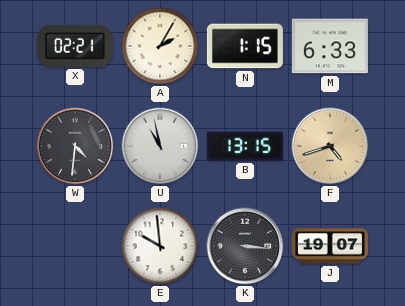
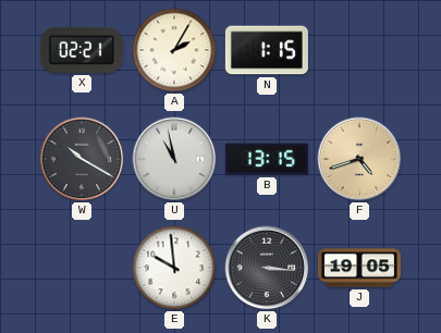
M: 6:33 -> none
W: 4:31 -> 10:20
J: 19:07 -> 19:05
